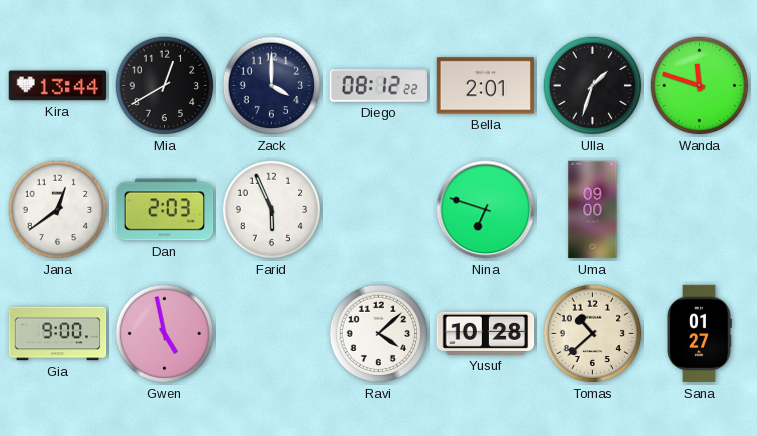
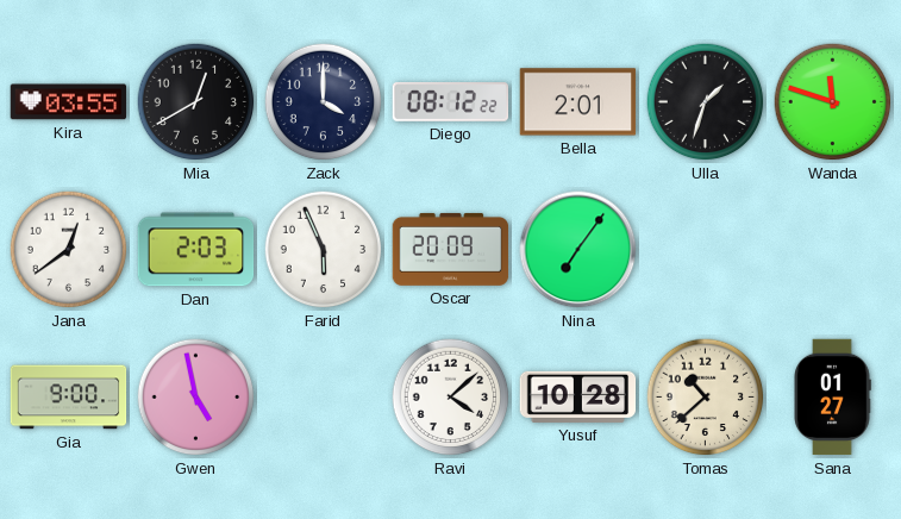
Kira: 13:44 -> 03:55
Oscar: none -> 20:09
Nina: 6:48 -> 7:06
Uma: 09:00 -> none
